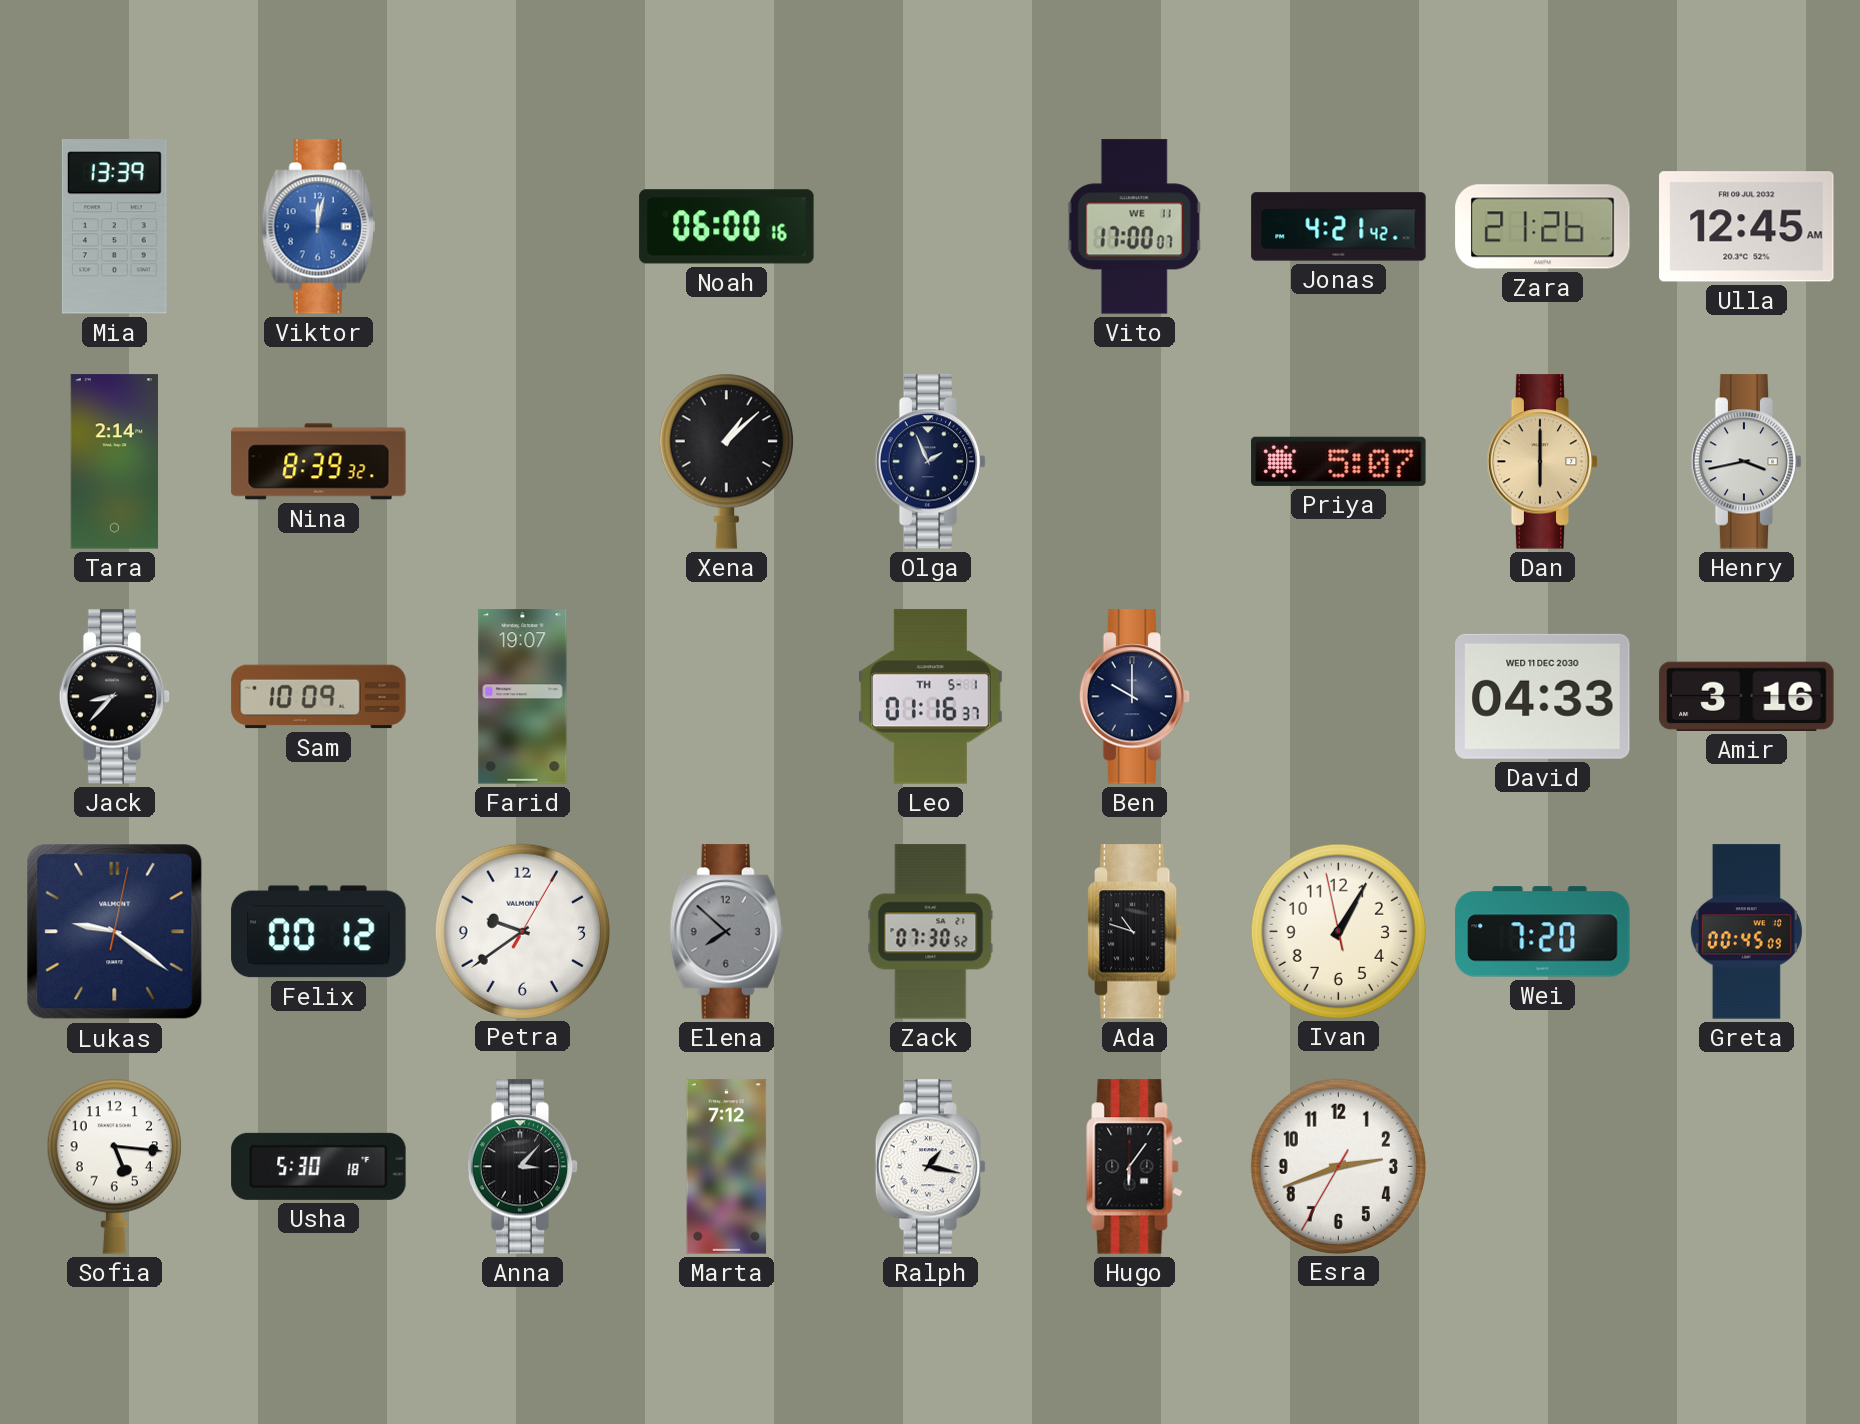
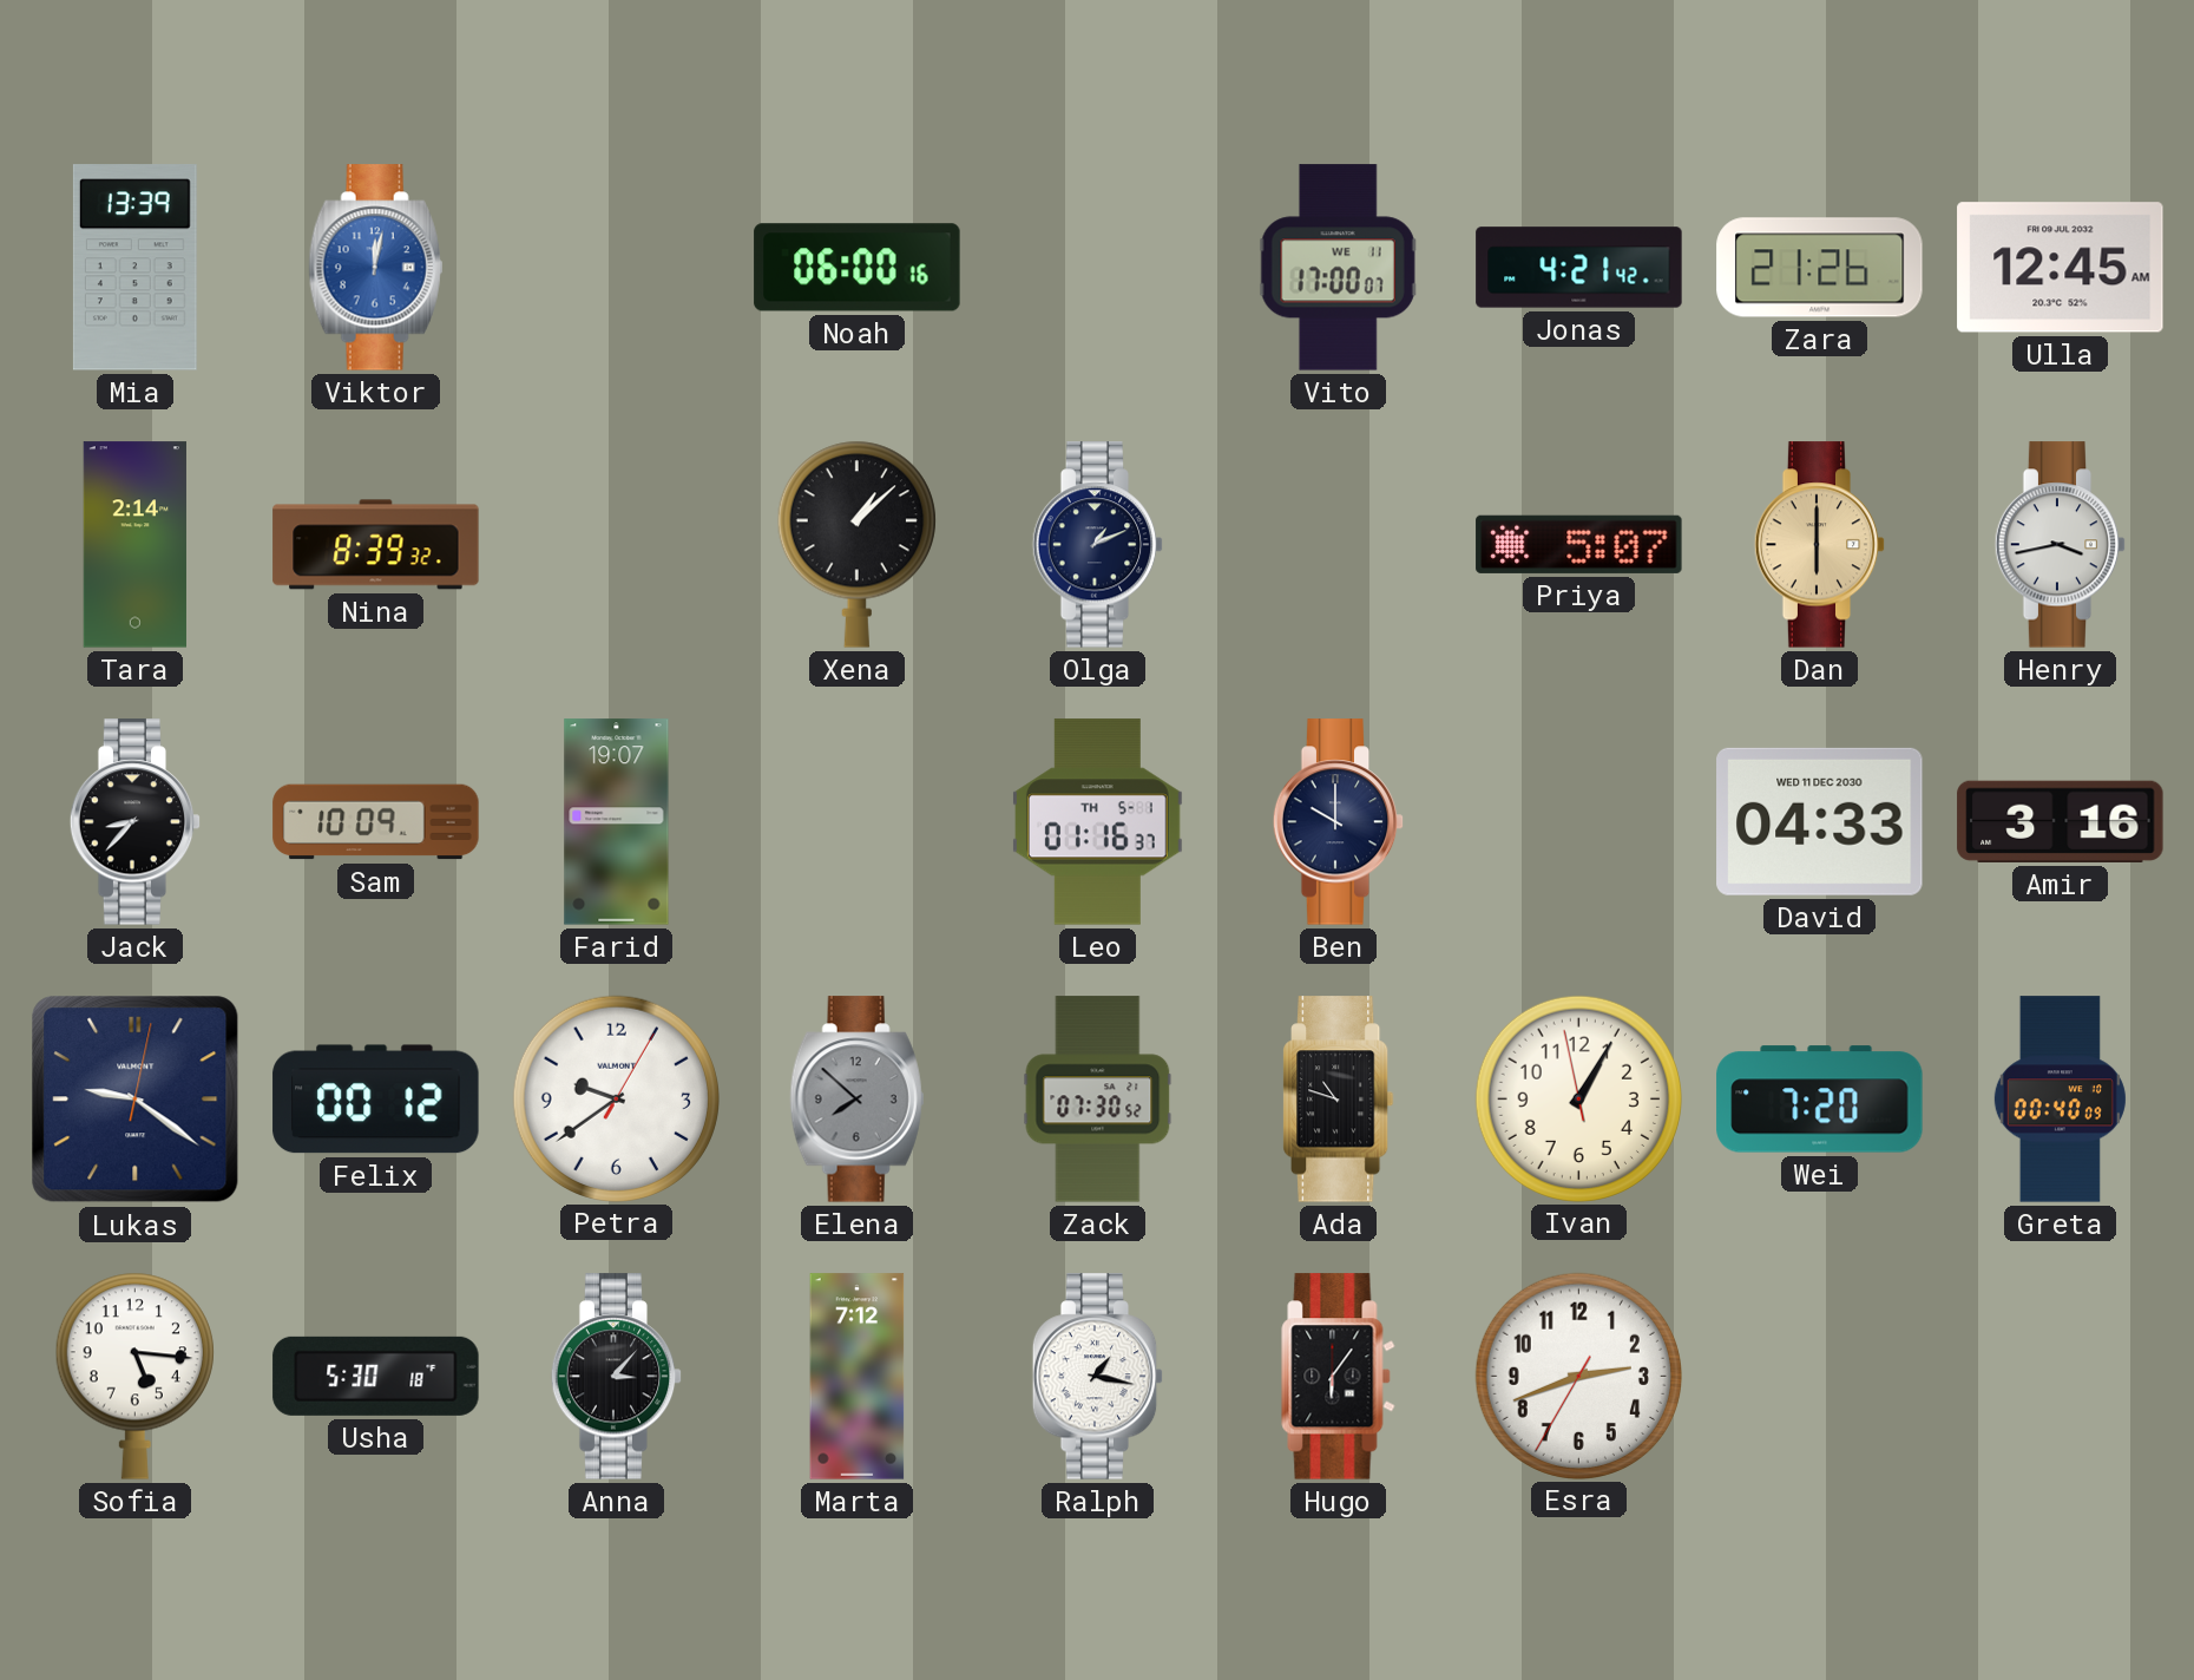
Olga: 1:56 -> 1:11
Greta: 00:45 -> 00:40
